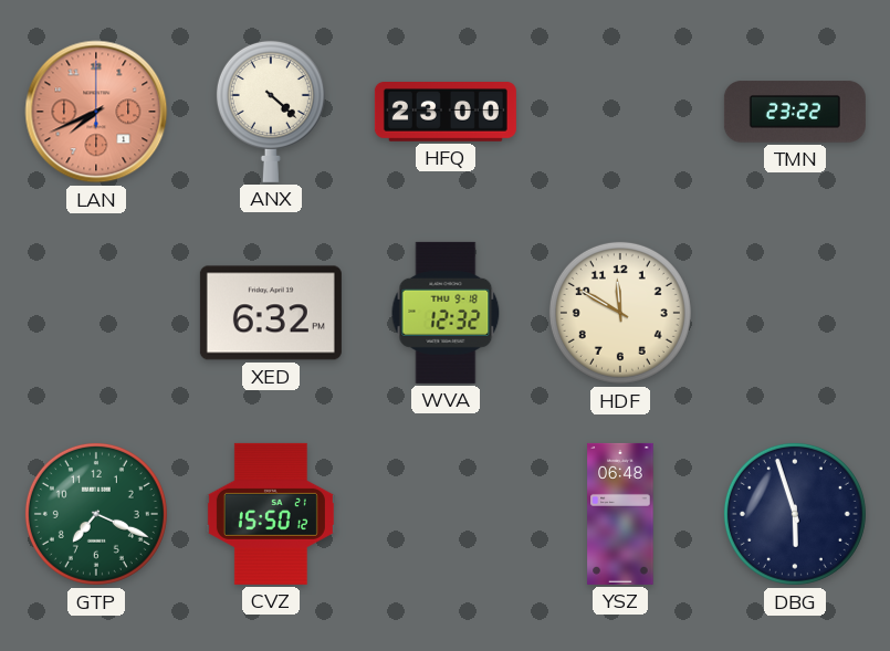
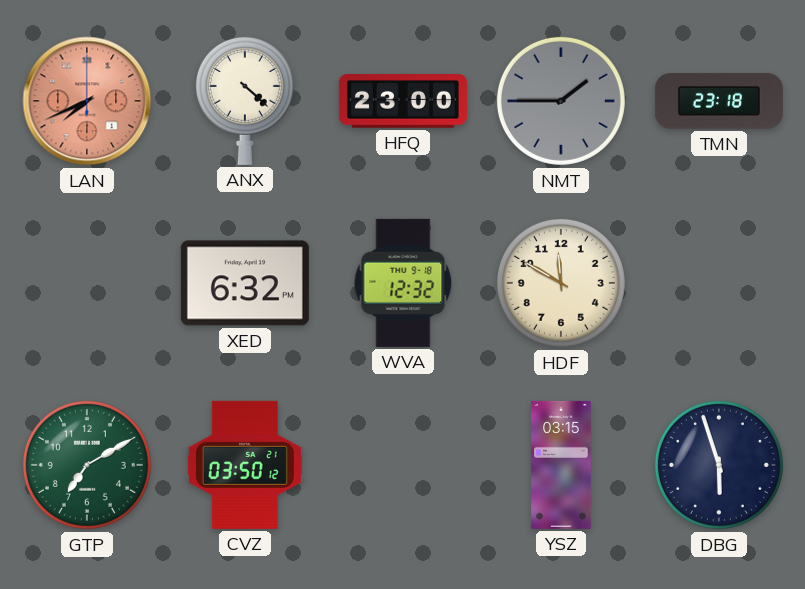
NMT: none -> 1:45
TMN: 23:22 -> 23:18
GTP: 7:19 -> 7:10
CVZ: 15:50 -> 03:50
YSZ: 06:48 -> 03:15
